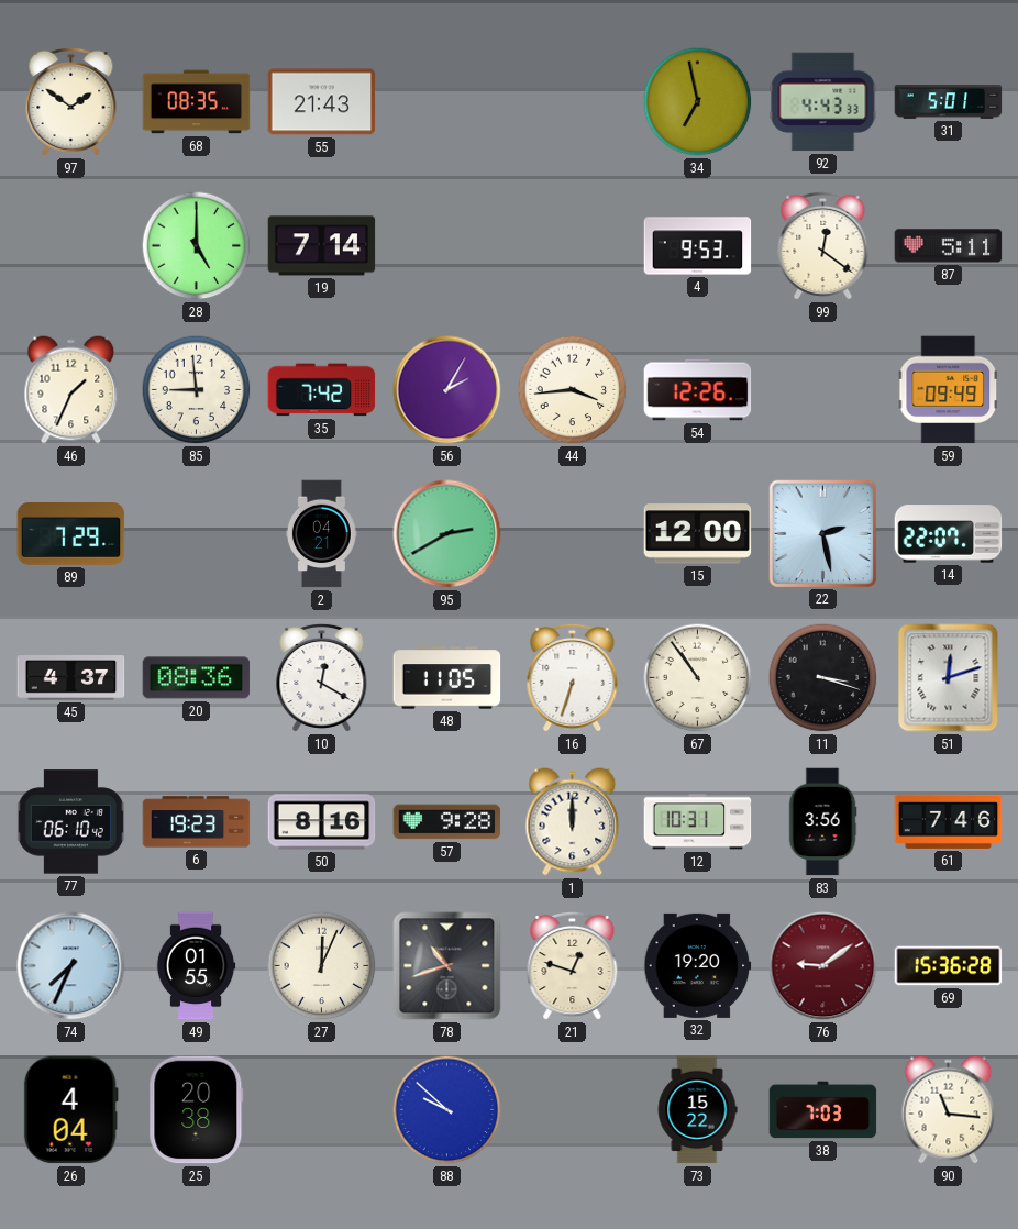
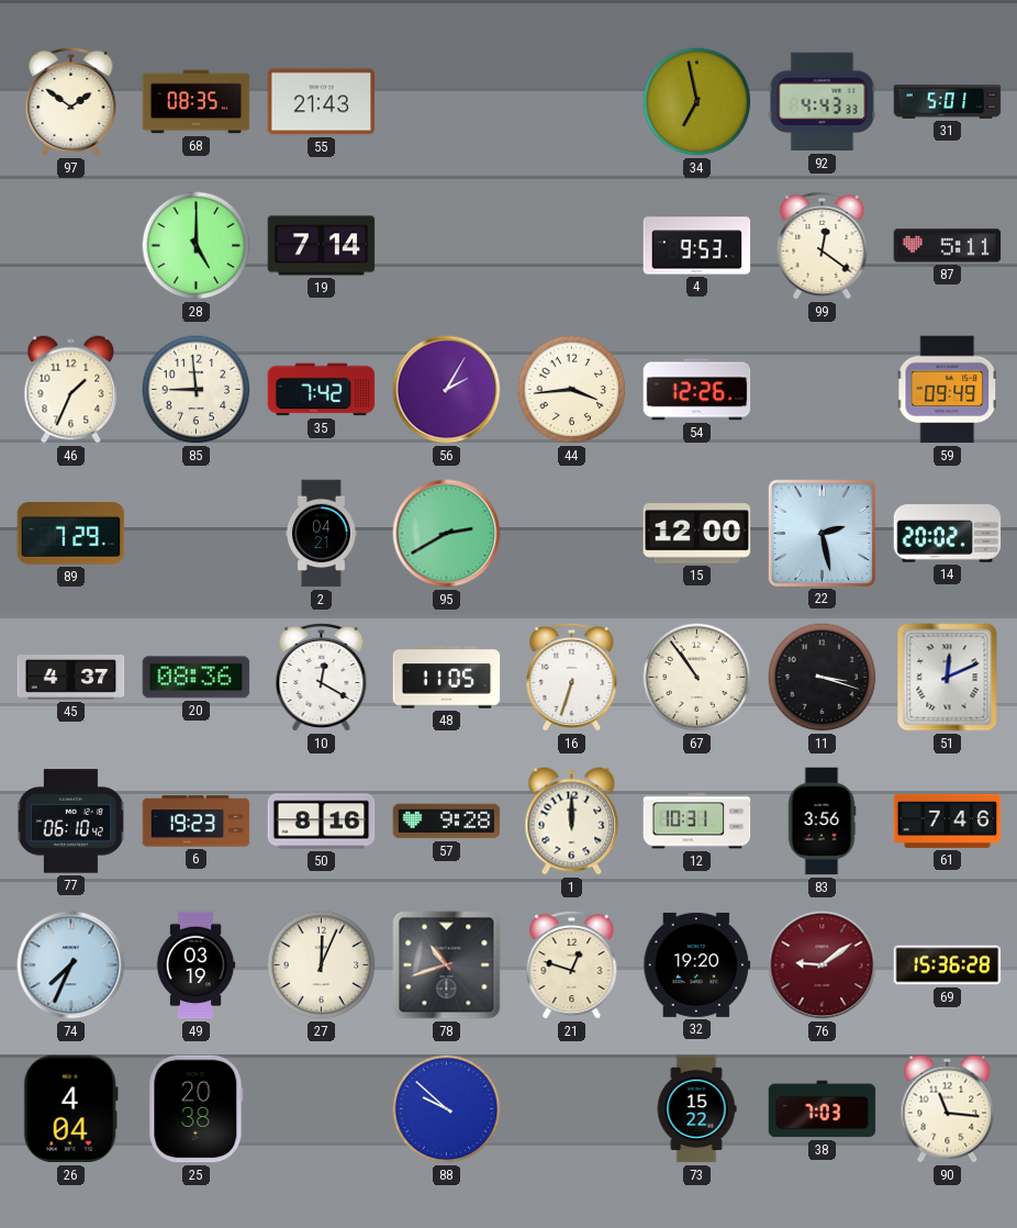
14: 22:07 -> 20:02
51: 12:12 -> 12:11
49: 01:55 -> 03:19
